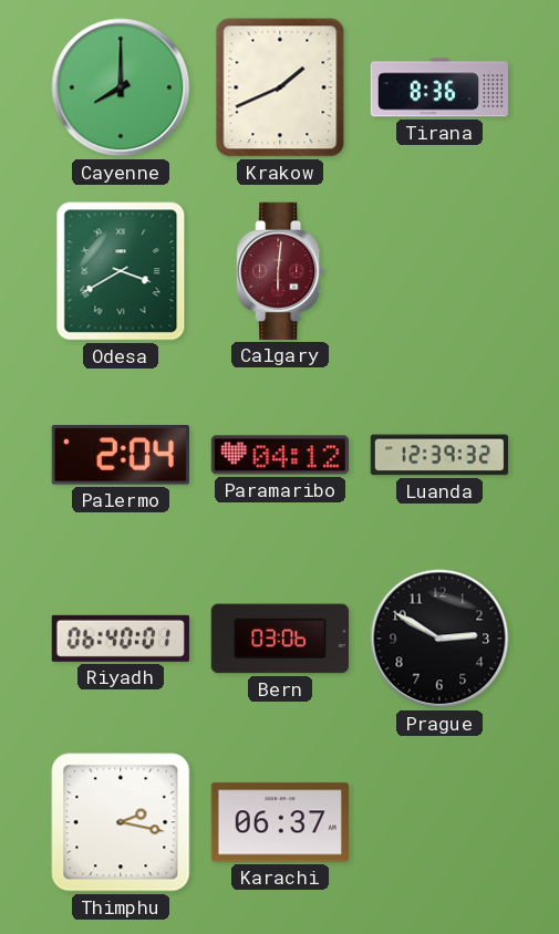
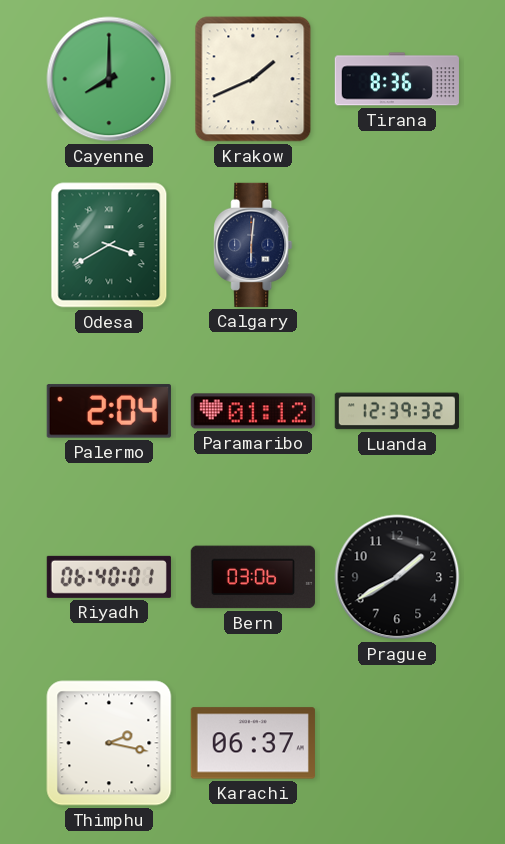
Calgary dial: burgundy -> navy
Paramaribo: 04:12 -> 01:12
Prague: 2:50 -> 1:40
